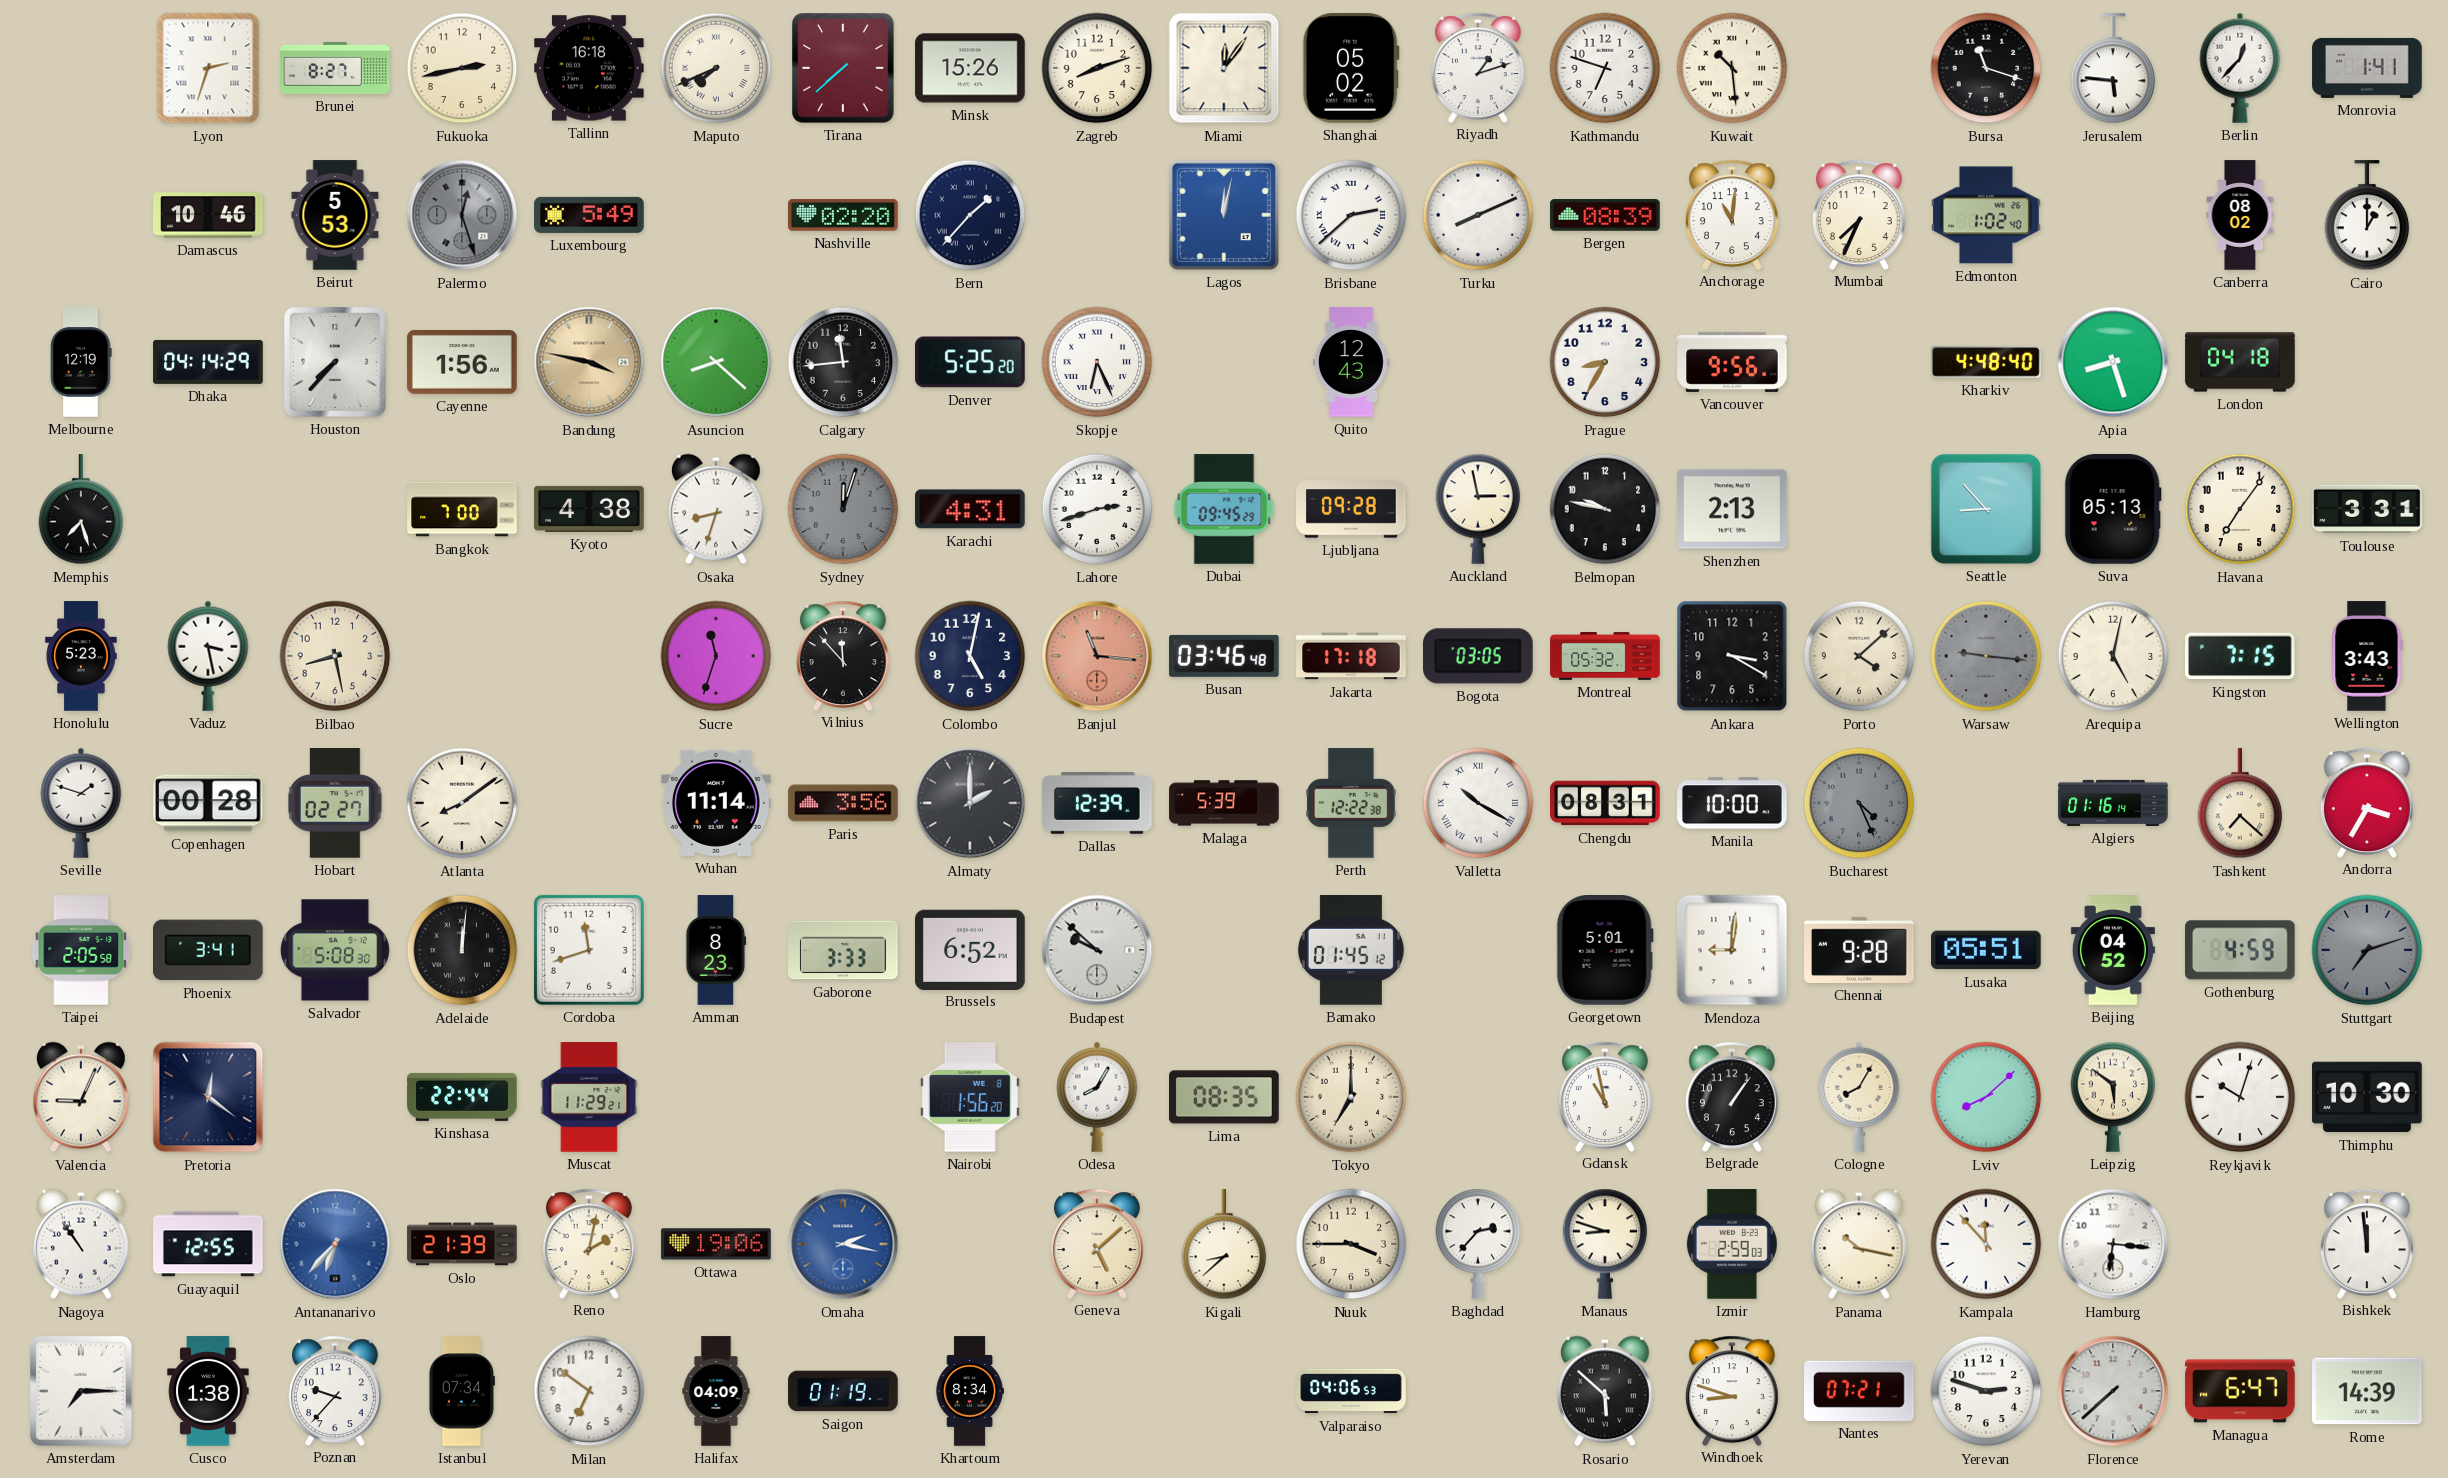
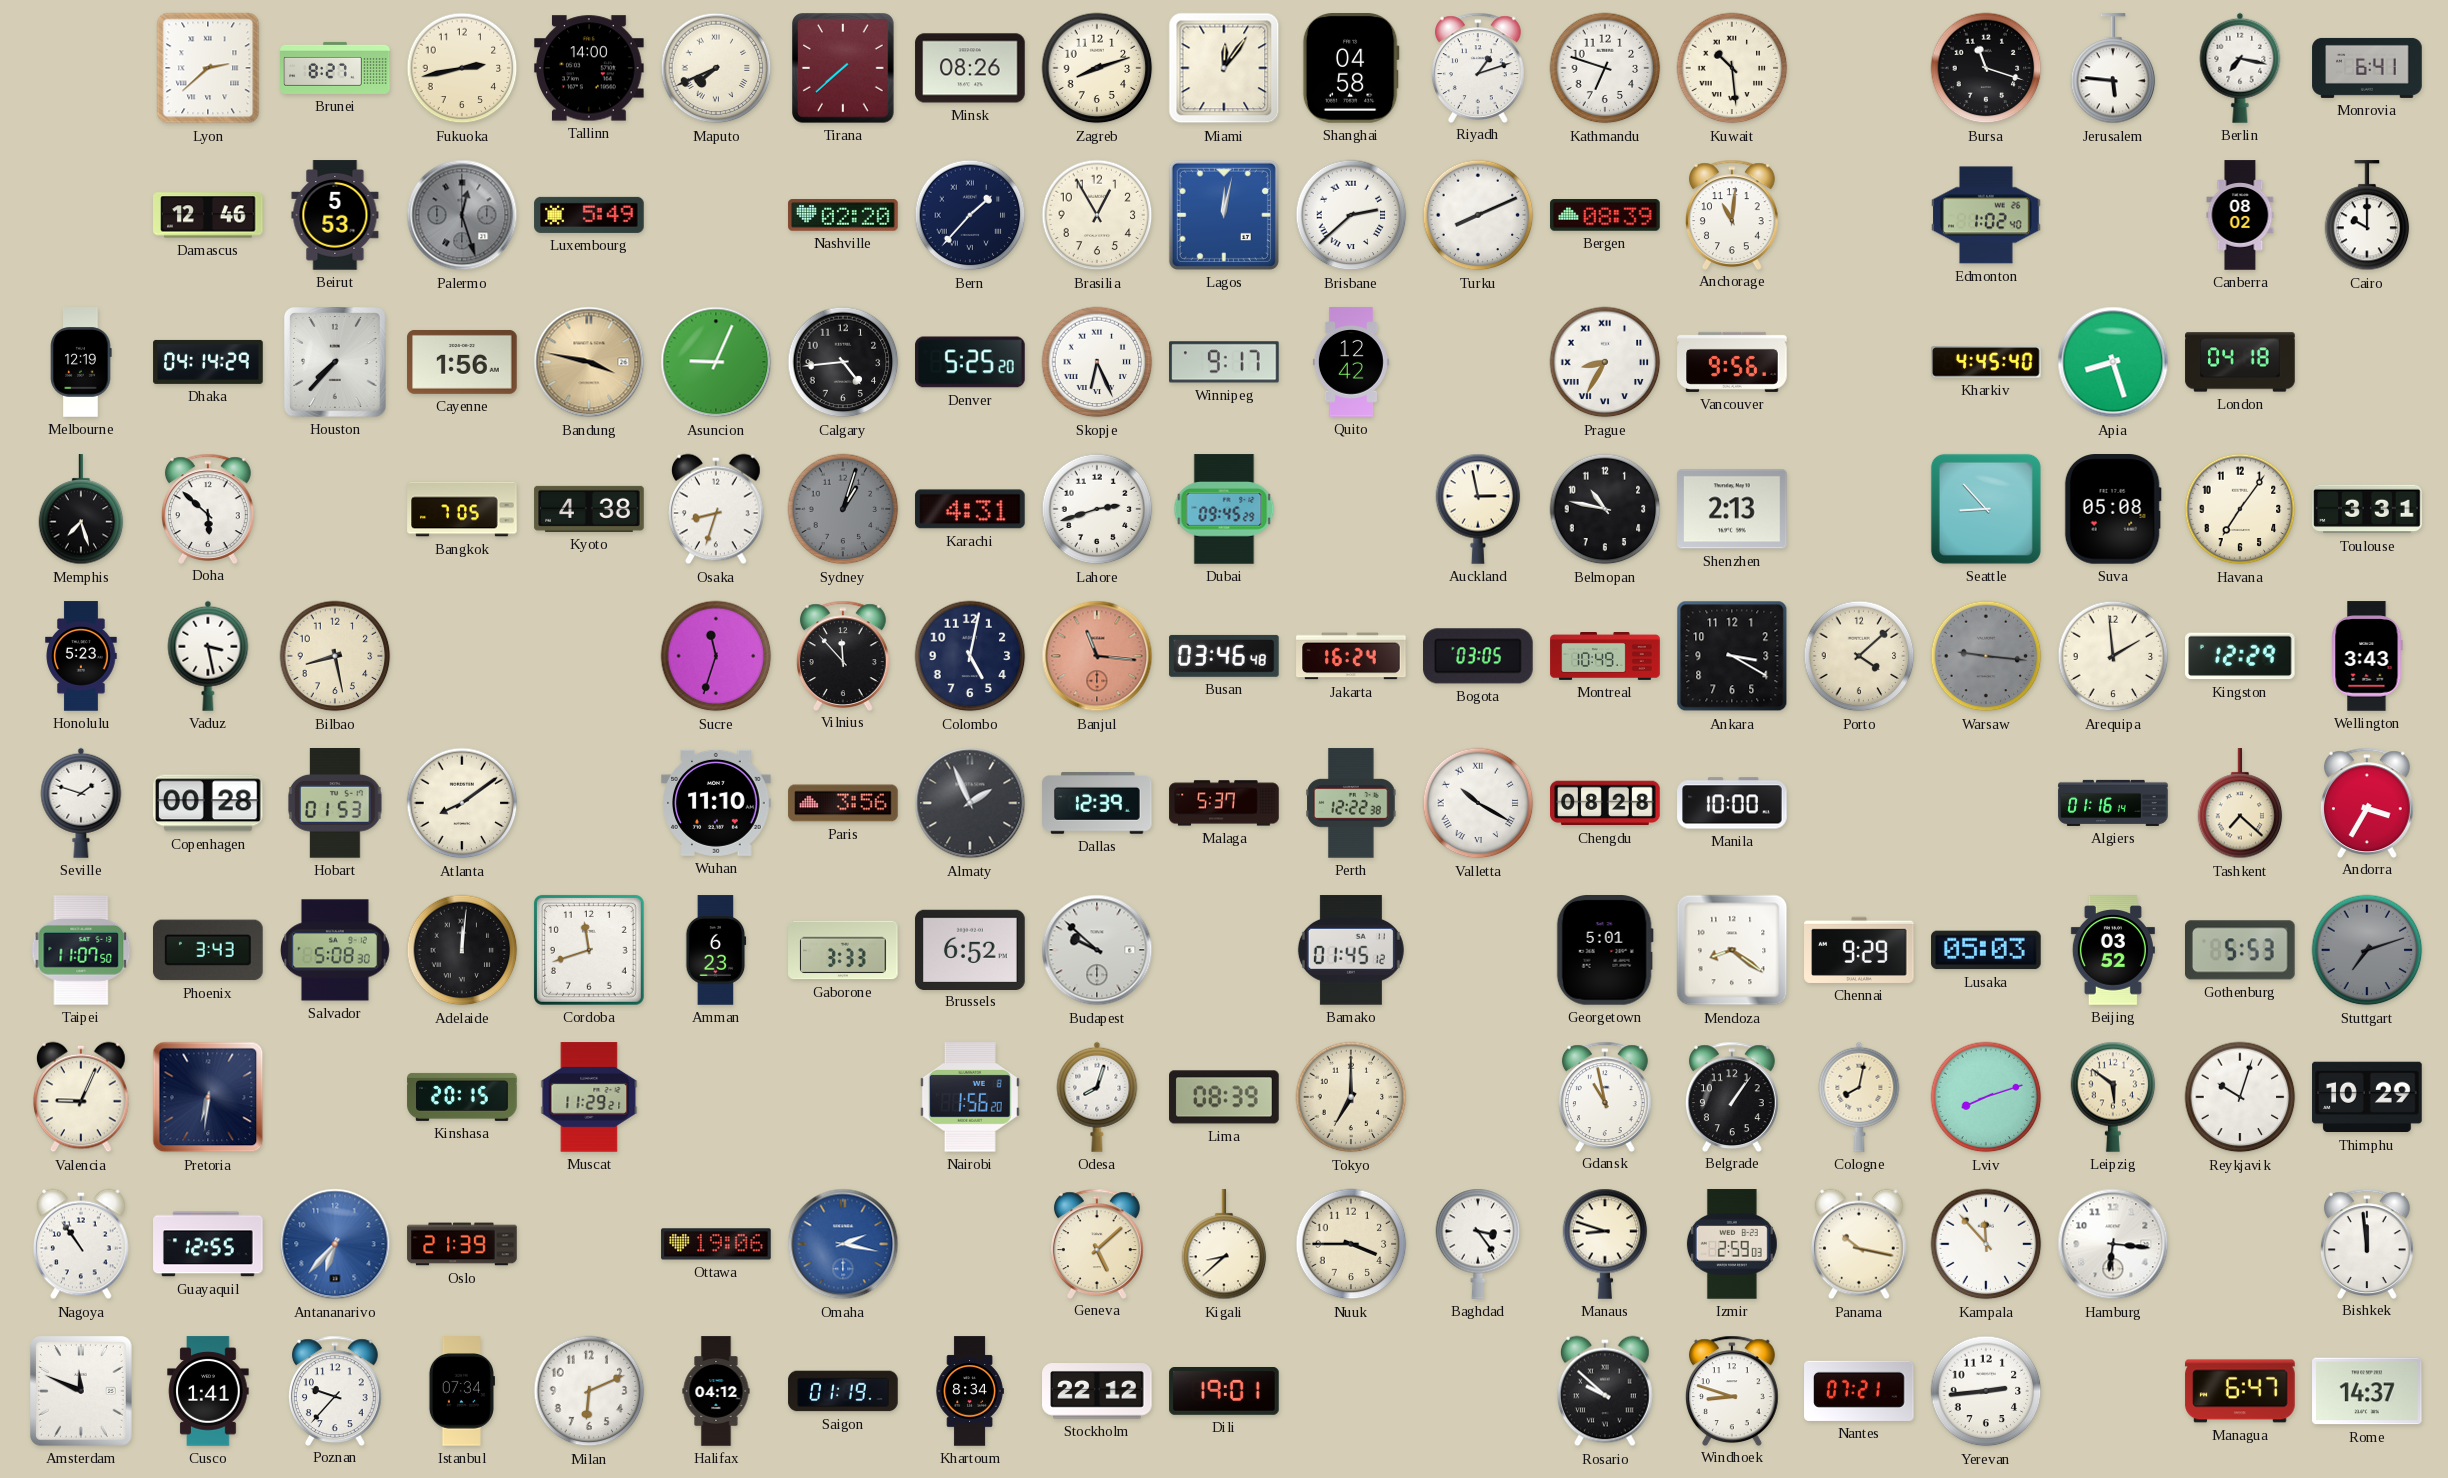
Lyon: 2:33 -> 2:38
Tallinn: 16:18 -> 14:00
Minsk: 15:26 -> 08:26
Shanghai: 05:02 -> 04:58
Berlin: 12:37 -> 7:17
Monrovia: 1:41 -> 6:41
Damascus: 10:46 -> 12:46
Brasilia: none -> 12:55
Mumbai: 7:34 -> none
Cairo: 1:00 -> 10:00
Asuncion: 8:22 -> 9:04
Calgary: 11:44 -> 4:44
Winnipeg: none -> 9:17
Quito: 12:43 -> 12:42
Prague numerals: Arabic -> Roman
Kharkiv: 4:48 -> 4:45
Doha: none -> 5:52
Bangkok: 7:00 -> 7:05
Sydney: 12:03 -> 1:03
Ljubljana: 09:28 -> none
Belmopan: 9:47 -> 10:47
Suva: 05:13 -> 05:08
Jakarta: 17:18 -> 16:24
Montreal: 05:32 -> 10:49
Arequipa: 5:02 -> 1:59
Kingston: 7:15 -> 12:29
Hobart: 02:27 -> 01:53
Wuhan: 11:14 -> 11:10
Almaty: 2:00 -> 1:56
Malaga: 5:39 -> 5:37
Chengdu: 08:31 -> 08:28
Bucharest: 4:26 -> none
Taipei: 2:05 -> 11:07
Phoenix: 3:41 -> 3:43
Amman: 8:23 -> 6:23
Mendoza: 9:01 -> 8:21
Chennai: 9:28 -> 9:29
Lusaka: 05:51 -> 05:03
Beijing: 04:52 -> 03:52
Gothenburg: 4:59 -> 5:53
Pretoria: 12:21 -> 6:31
Kinshasa: 22:44 -> 20:15
Odesa: 8:05 -> 8:03
Lima: 08:35 -> 08:39
Cologne: 8:05 -> 8:02
Lviv: 8:08 -> 8:12
Thimphu: 10:30 -> 10:29
Reno: 2:02 -> none
Baghdad: 2:37 -> 3:24
Amsterdam: 7:15 -> 11:49
Cusco: 1:38 -> 1:41
Milan: 6:51 -> 6:11
Halifax: 04:09 -> 04:12
Stockholm: none -> 22:12
Dili: none -> 19:01
Valparaiso: 04:06 -> none
Rosario: 5:52 -> 9:52
Yerevan: 2:48 -> 2:44
Florence: 7:38 -> none
Rome: 14:39 -> 14:37
